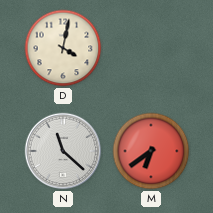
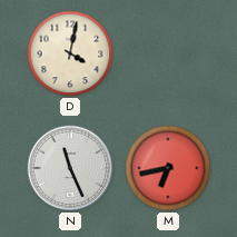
N: 11:22 -> 11:26
M: 6:39 -> 6:43
